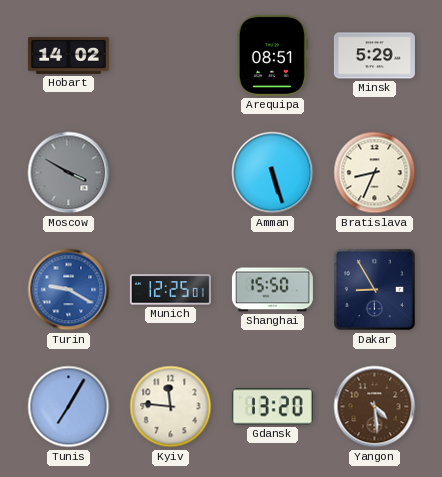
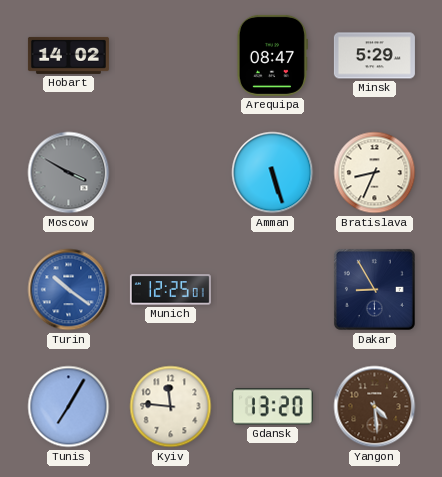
Arequipa: 08:51 -> 08:47
Turin: 9:20 -> 10:21
Shanghai: 15:50 -> none
